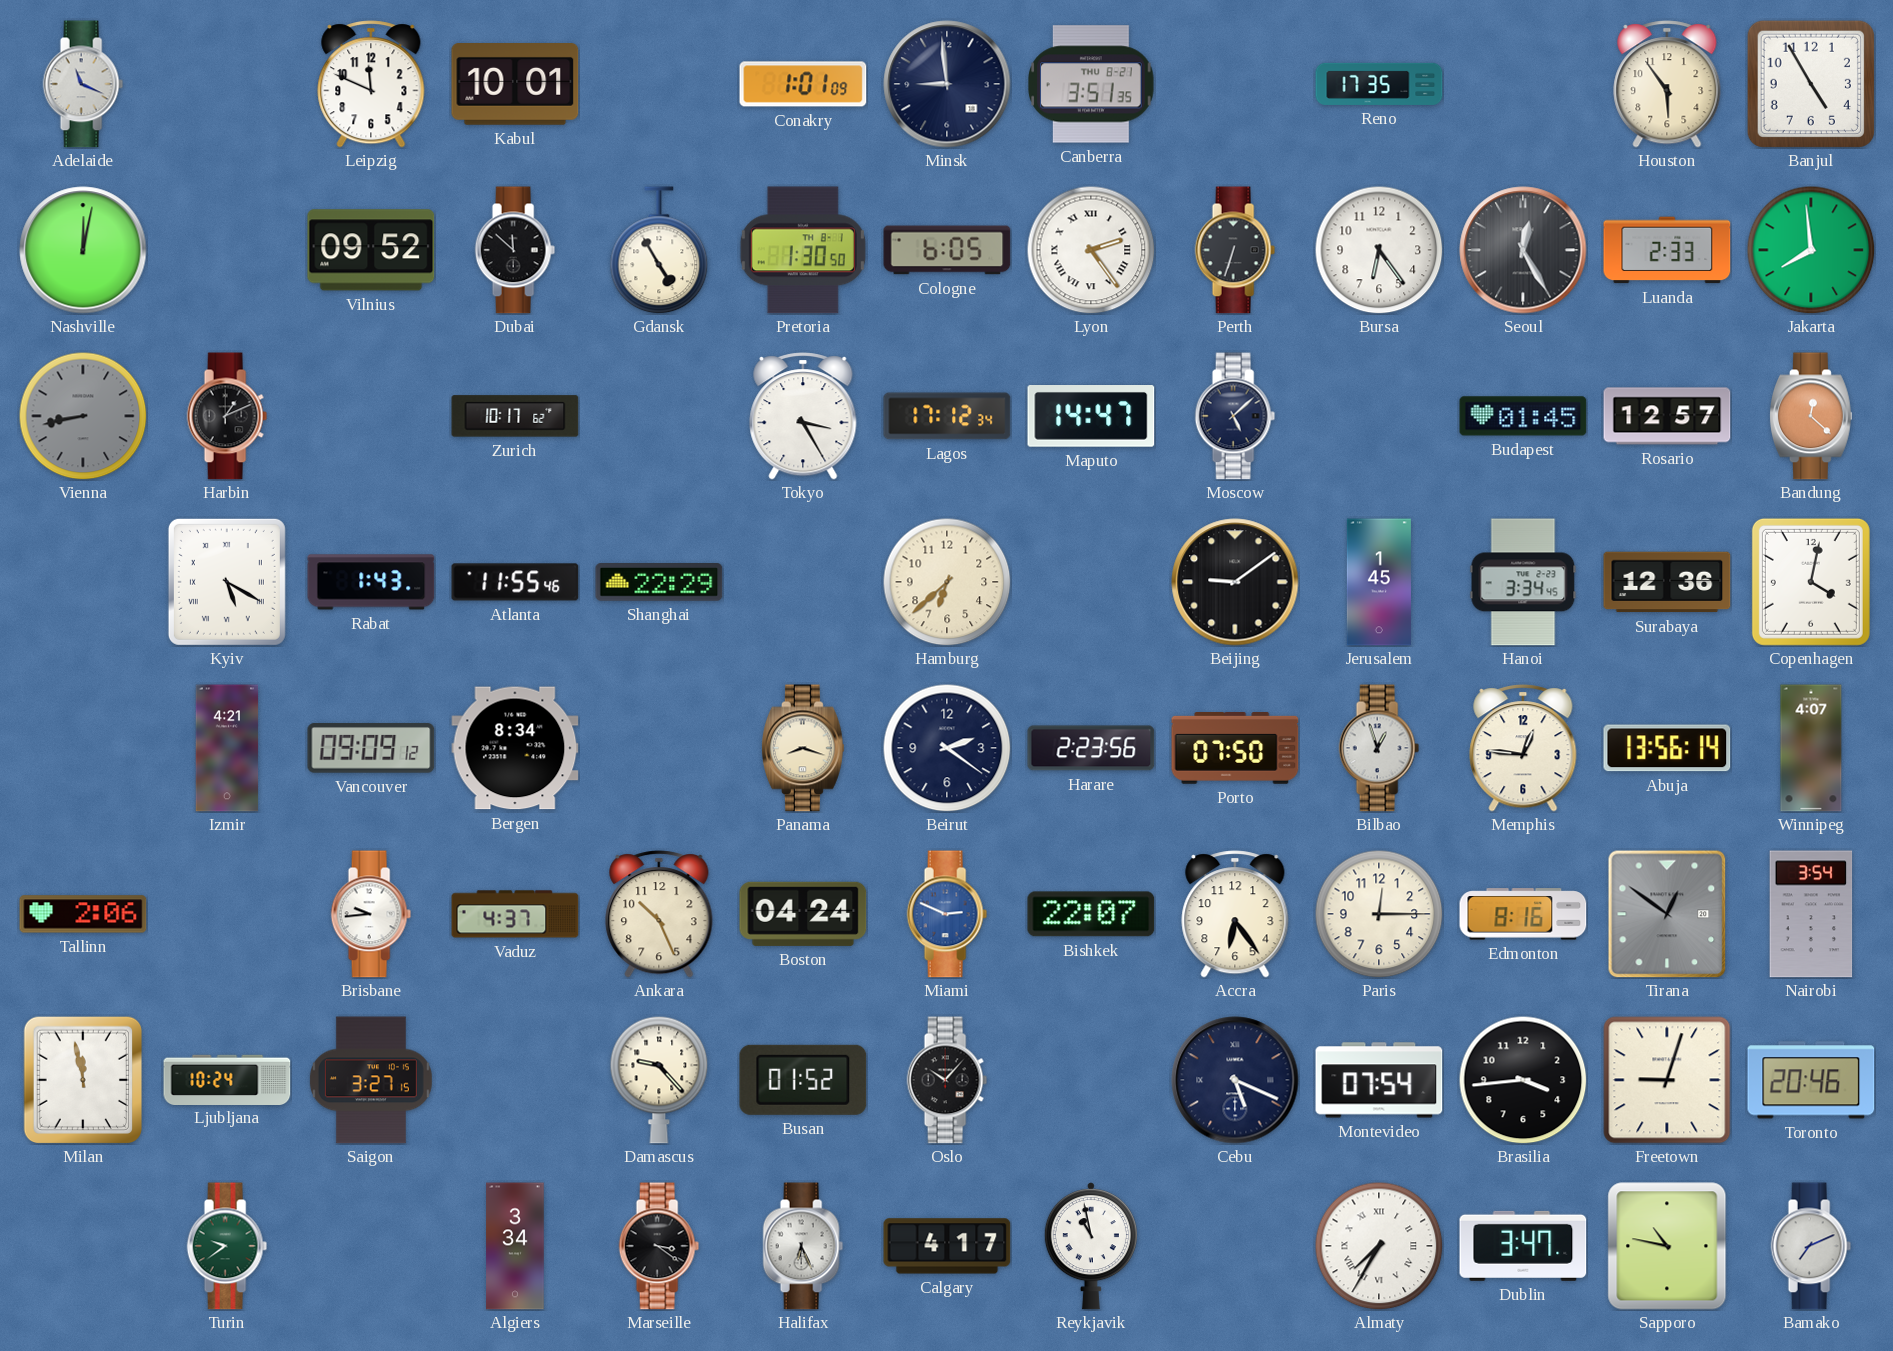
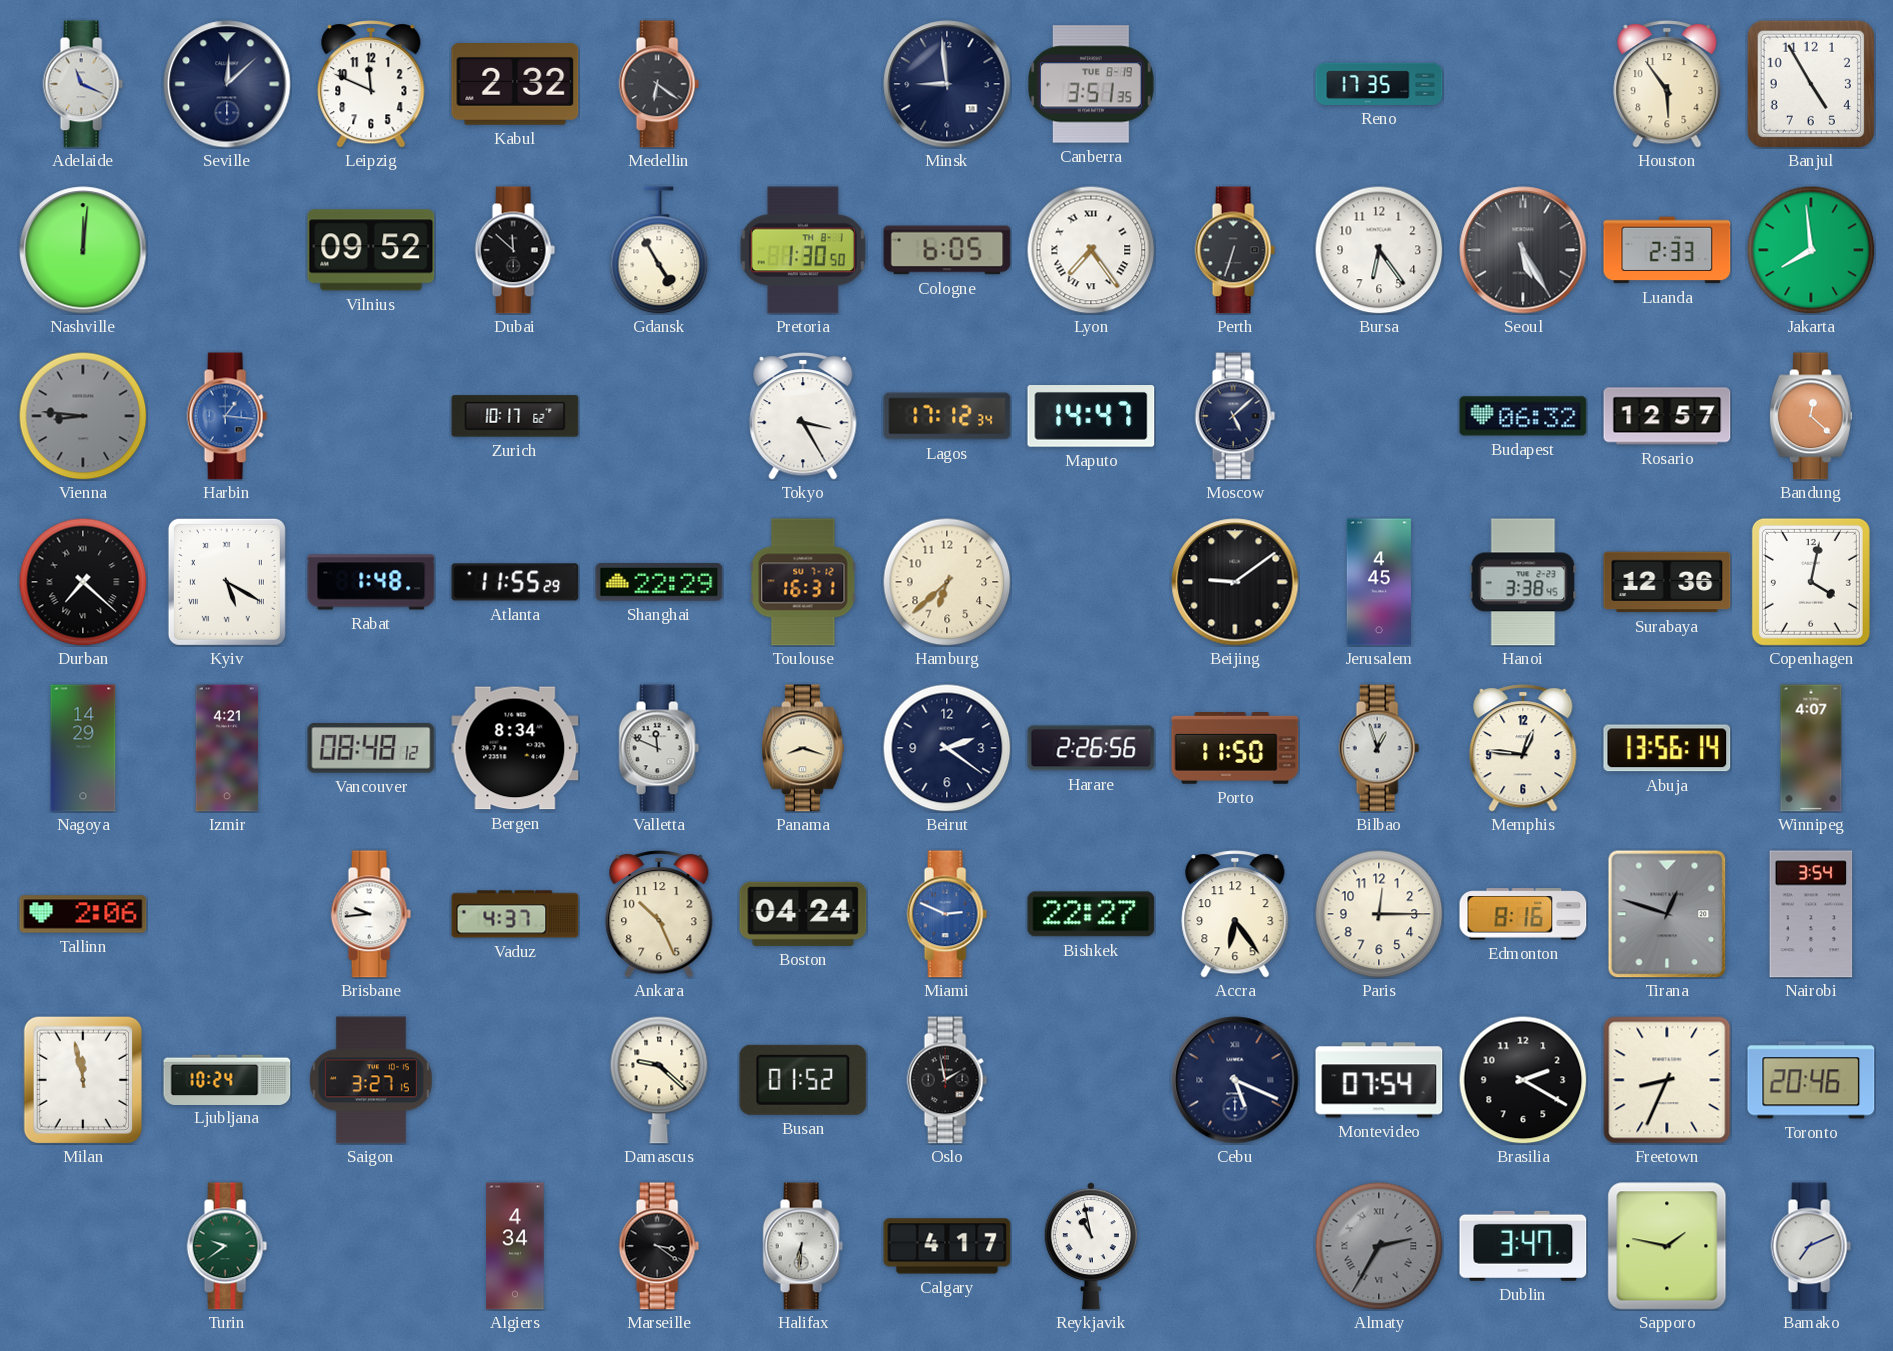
Seville: none -> 12:08
Kabul: 10:01 -> 2:32
Medellin: none -> 6:21
Conakry: 1:01 -> none
Canberra date: THU 8-21 -> TUE 8-19
Nashville: 12:02 -> 12:01
Lyon: 2:24 -> 7:24
Seoul: 12:25 -> 5:25
Vienna: 8:43 -> 8:46
Harbin: 1:11 -> 1:16
Harbin dial: black -> blue
Budapest: 01:45 -> 06:32
Durban: none -> 7:22
Rabat: 1:43 -> 1:48
Atlanta: 11:55:46 -> 11:55:29
Toulouse: none -> 16:31
Jerusalem: 1:45 -> 4:45
Hanoi: 3:34 -> 3:38
Nagoya: none -> 14:29
Vancouver: 09:09 -> 08:48
Valletta: none -> 11:49
Harare: 2:23 -> 2:26
Porto: 07:50 -> 11:50
Bishkek: 22:07 -> 22:27
Tirana: 12:51 -> 12:48
Damascus: 9:23 -> 9:22
Oslo: 10:07 -> 1:58
Brasilia: 3:44 -> 2:20
Freetown: 9:03 -> 8:34
Algiers: 3:34 -> 4:34
Halifax: 6:26 -> 6:31
Almaty: 7:35 -> 2:35
Almaty dial: white -> grey
Sapporo: 10:47 -> 1:47
